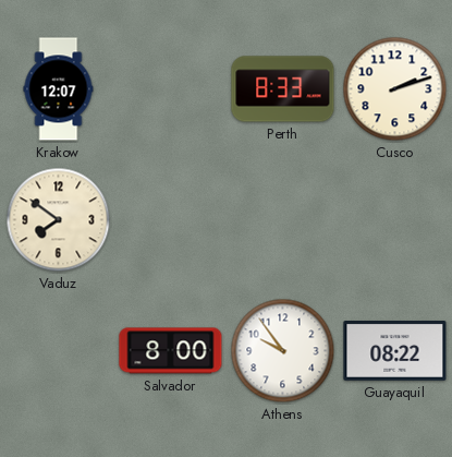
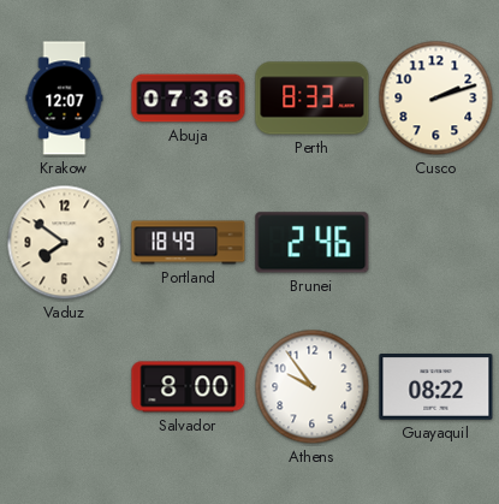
Abuja: none -> 07:36
Portland: none -> 18:49
Brunei: none -> 2:46
